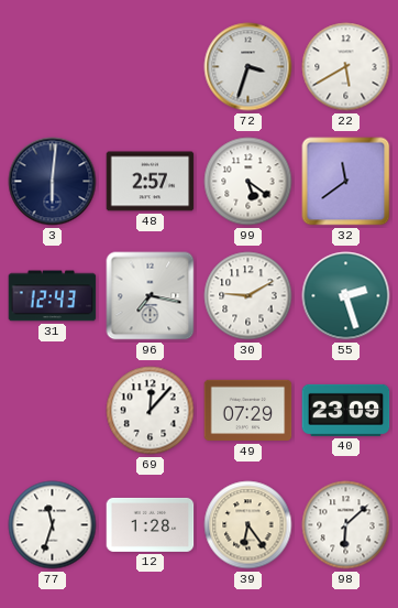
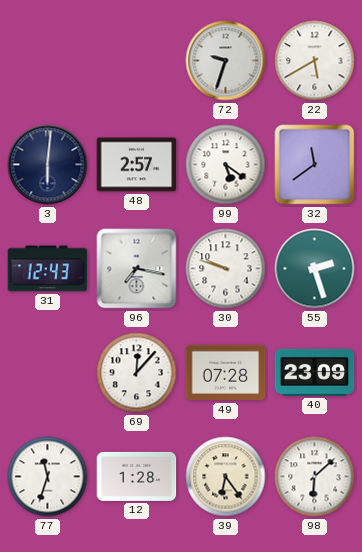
72: 3:33 -> 9:33
30: 9:10 -> 9:48
49: 07:29 -> 07:28
